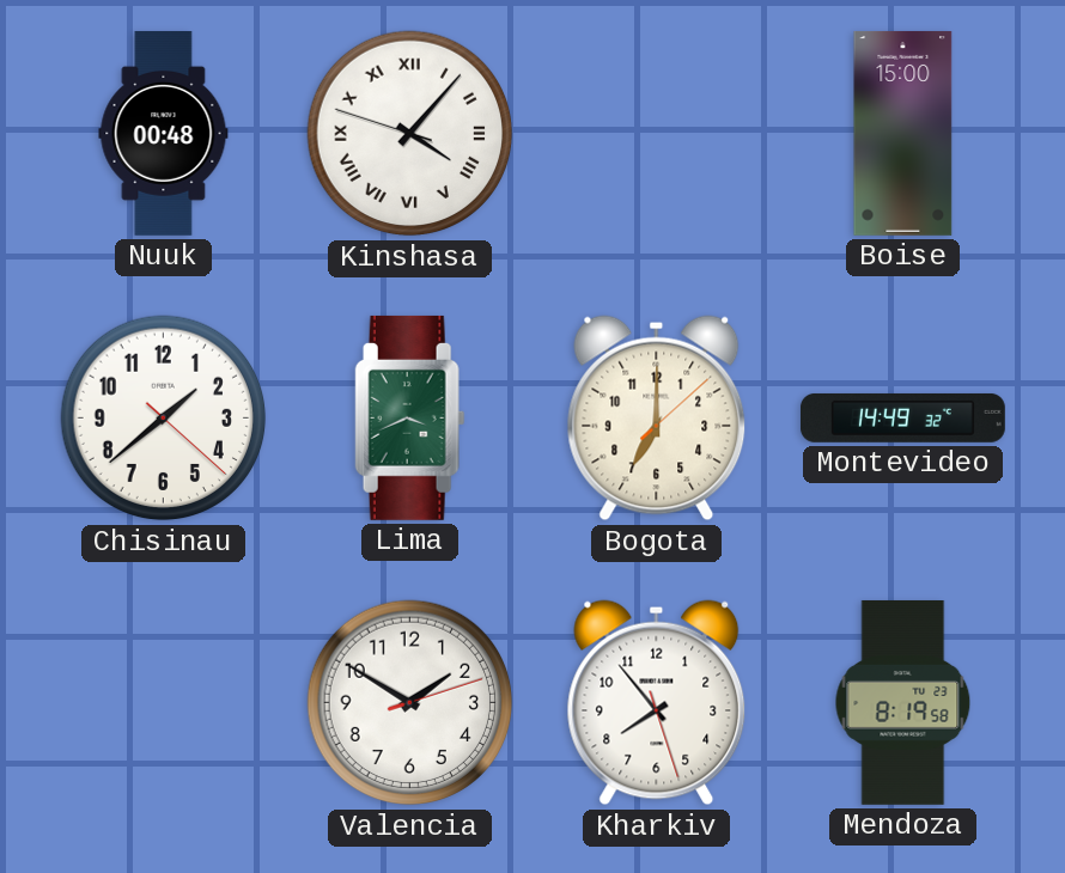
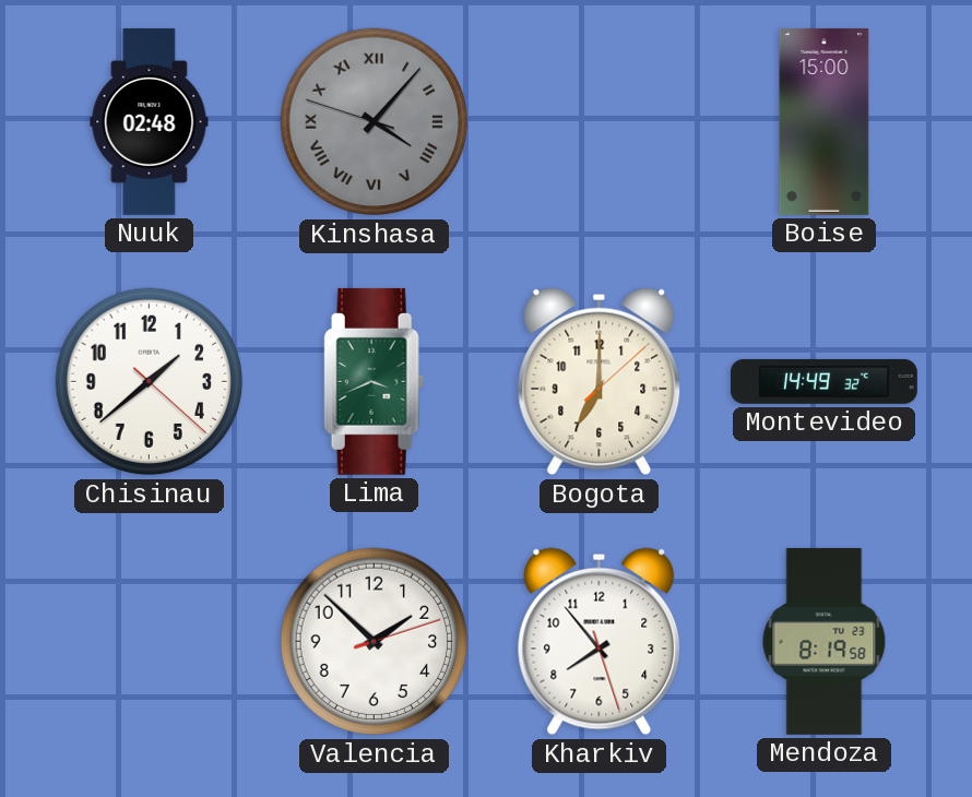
Nuuk: 00:48 -> 02:48
Kinshasa dial: white -> grey
Valencia: 1:50 -> 1:52
